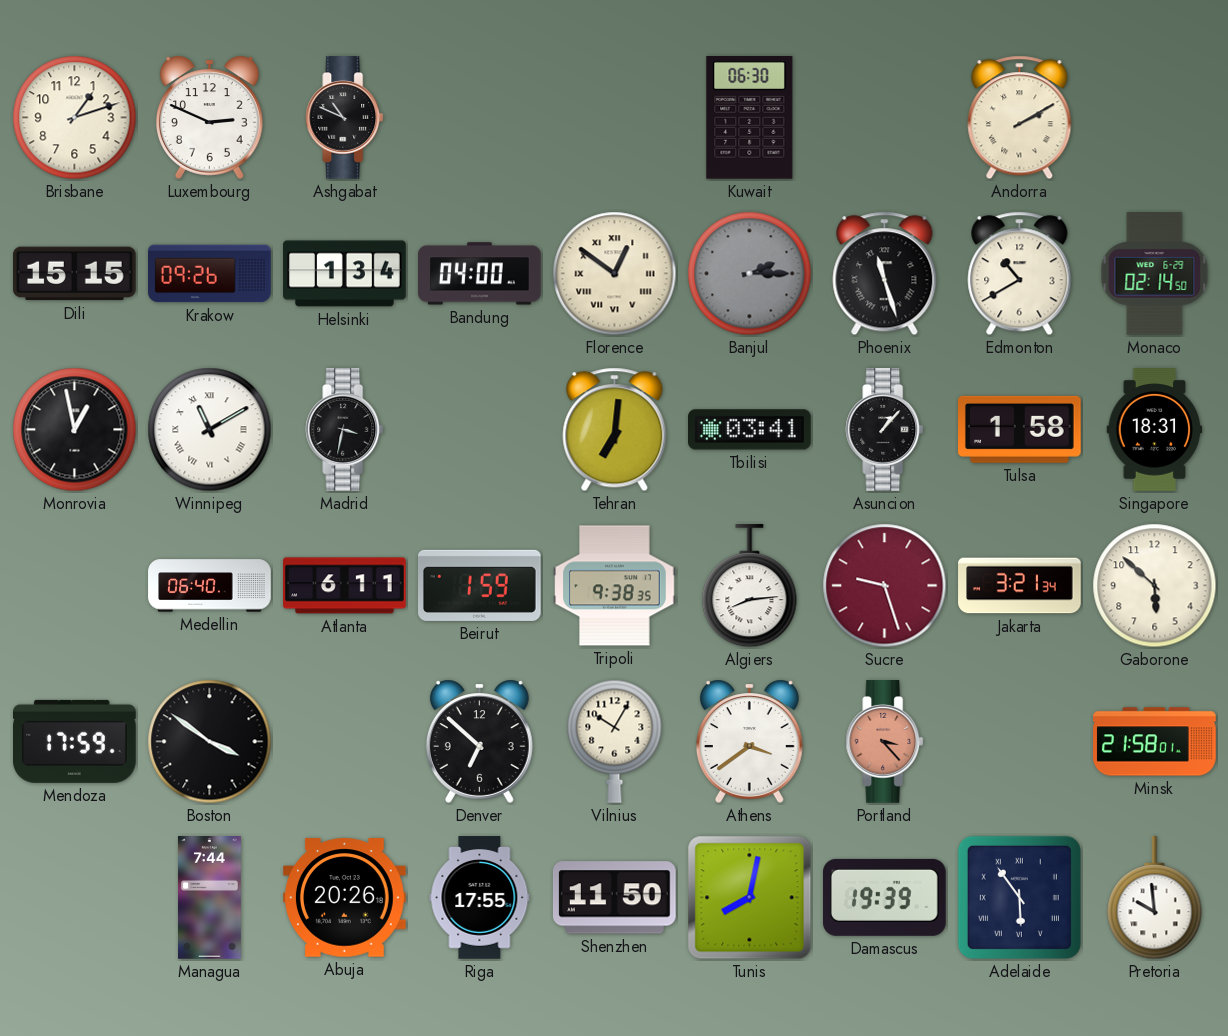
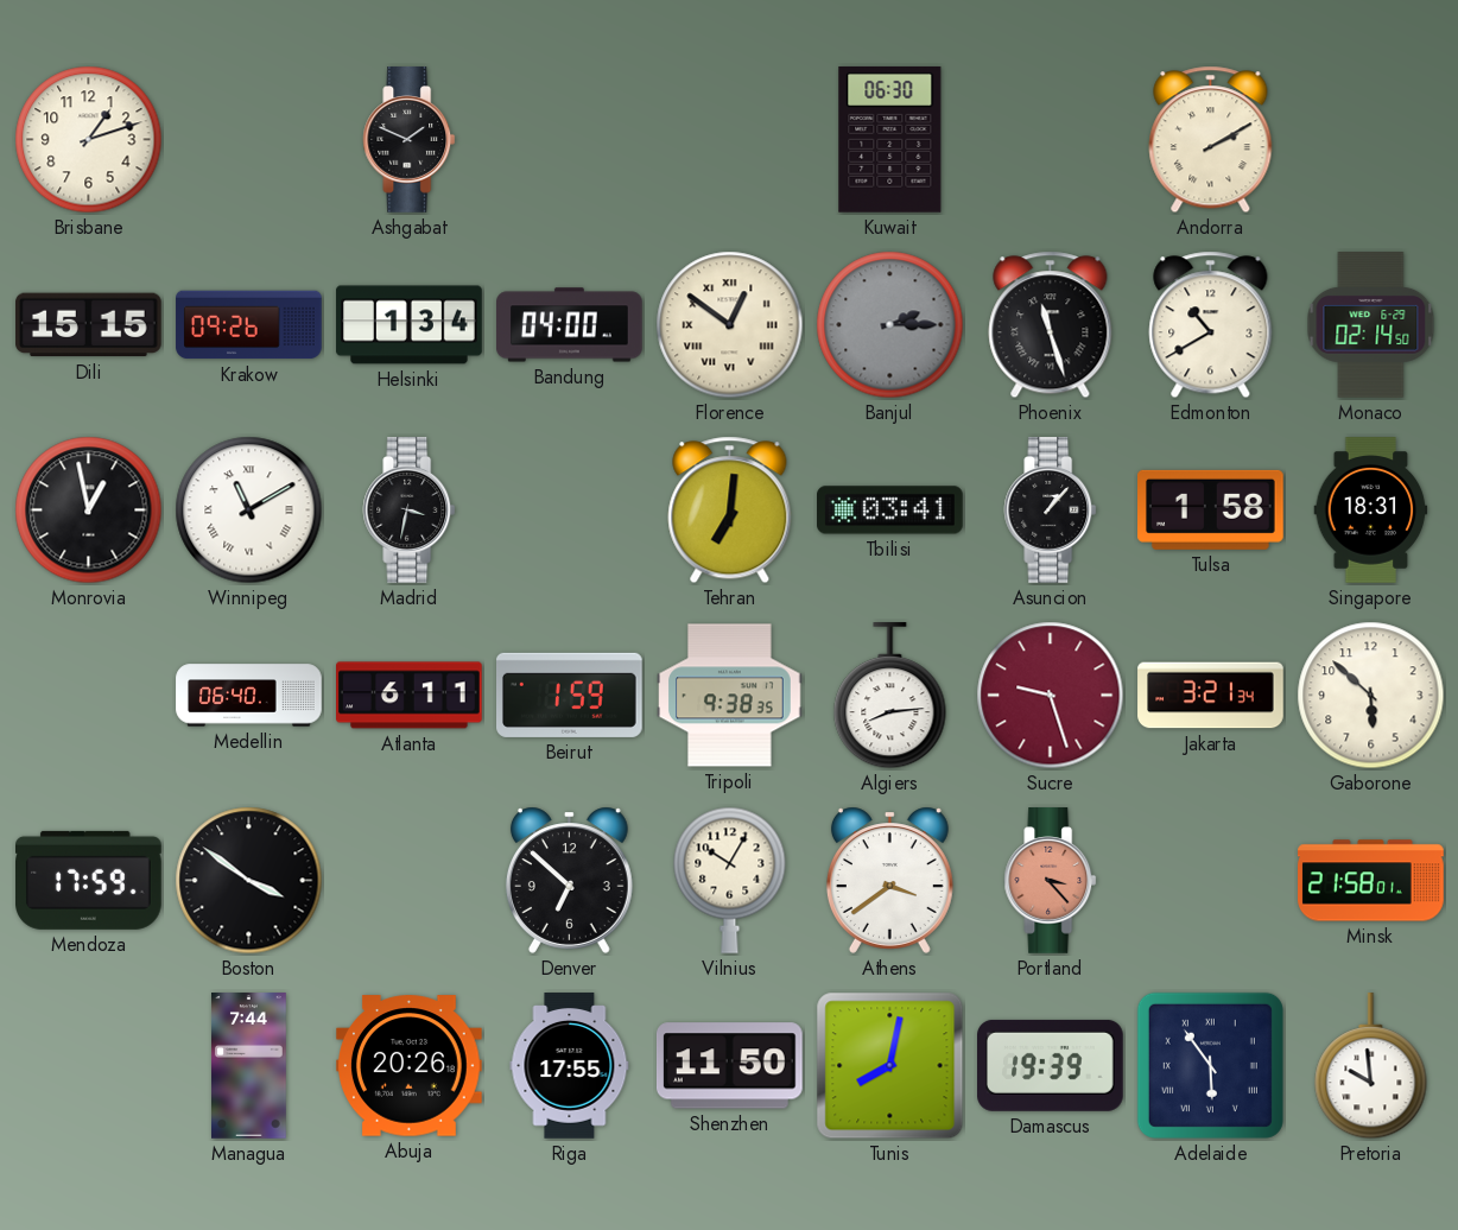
Luxembourg: 2:49 -> none
Ashgabat: 10:49 -> 1:49
